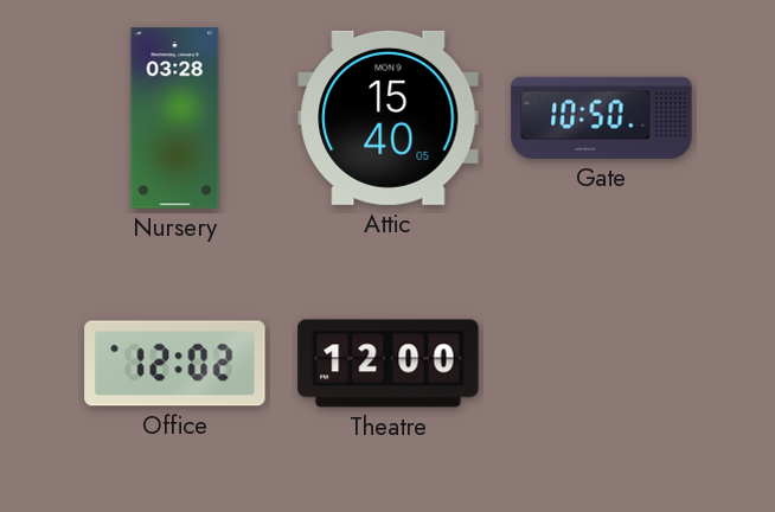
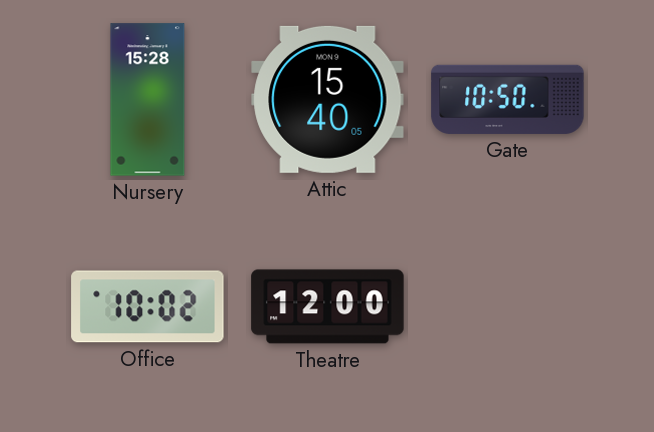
Nursery: 03:28 -> 15:28
Office: 12:02 -> 10:02
